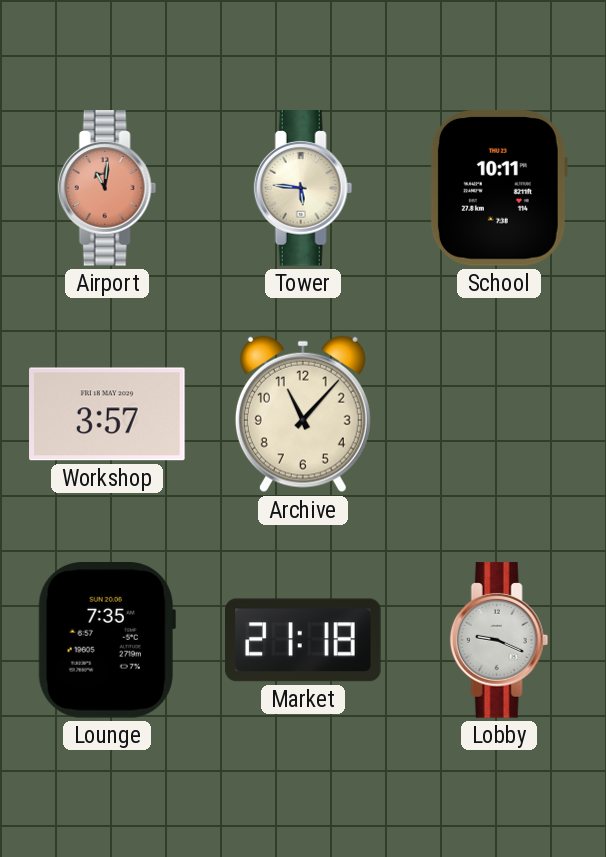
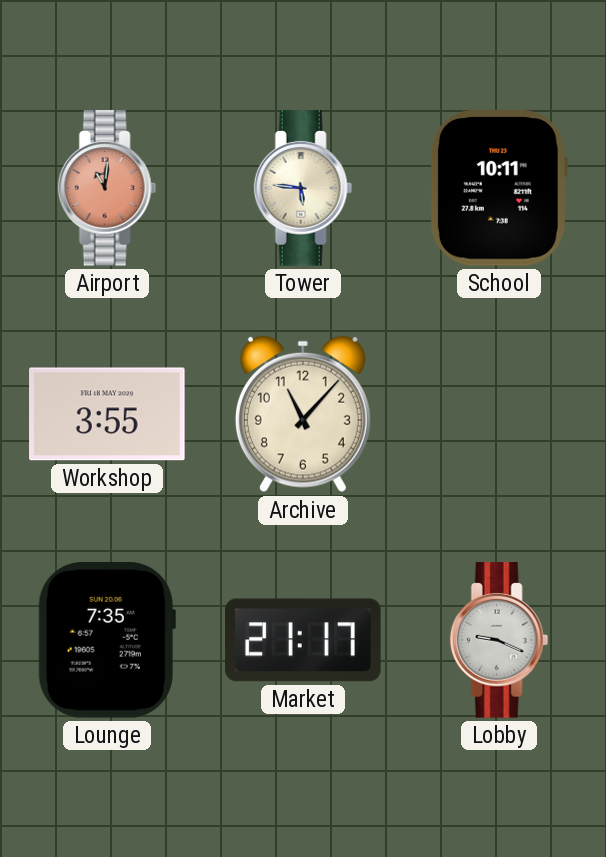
Workshop: 3:57 -> 3:55
Market: 21:18 -> 21:17
